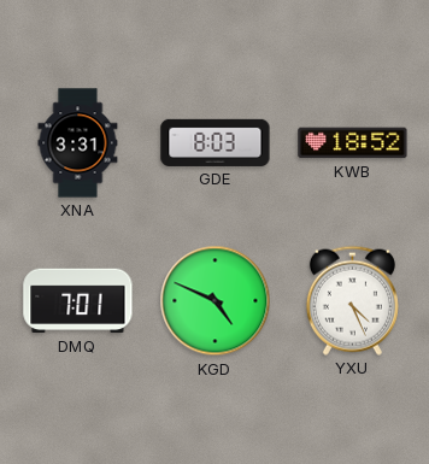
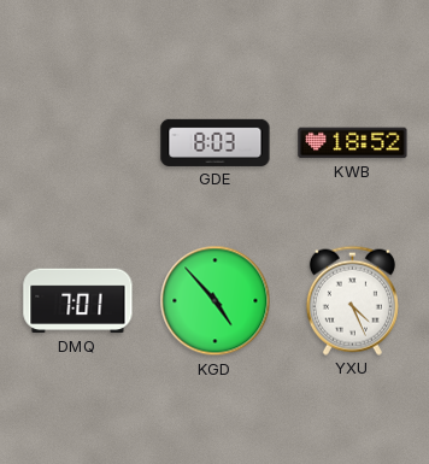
XNA: 3:31 -> none
KGD: 4:49 -> 4:53
